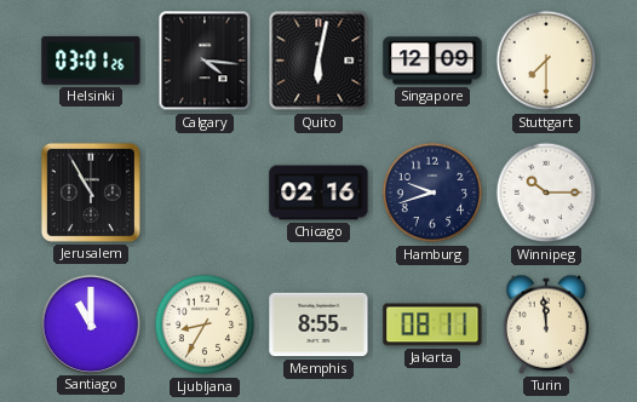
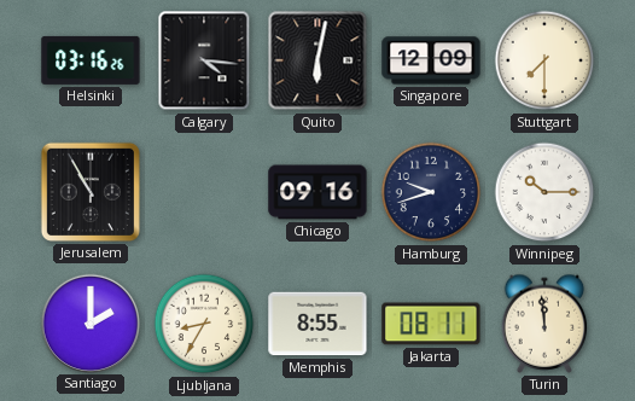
Helsinki: 03:01 -> 03:16
Chicago: 02:16 -> 09:16
Santiago: 11:00 -> 2:00
